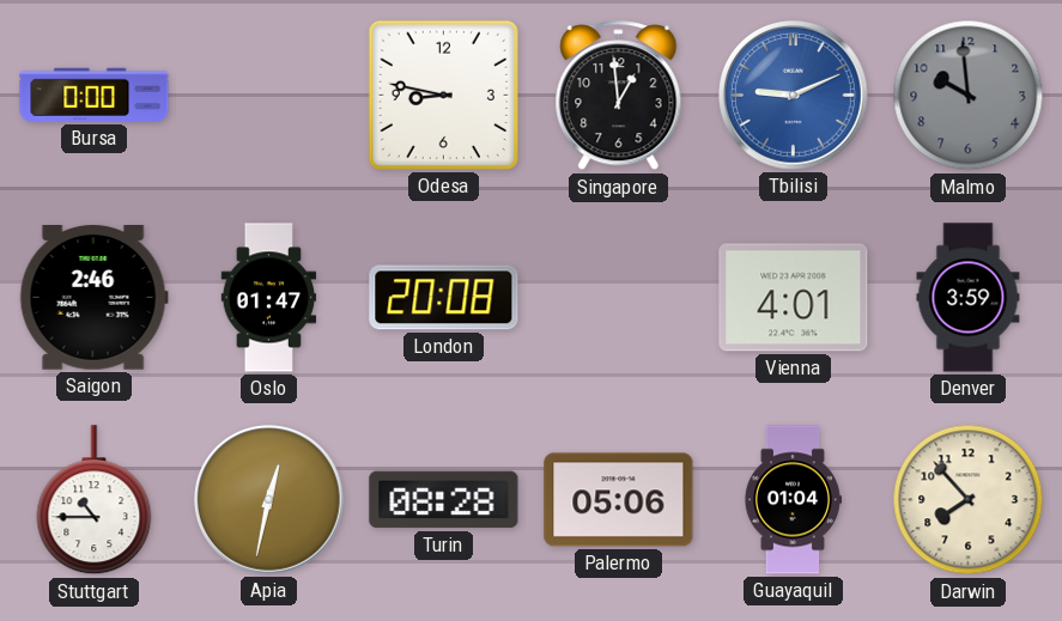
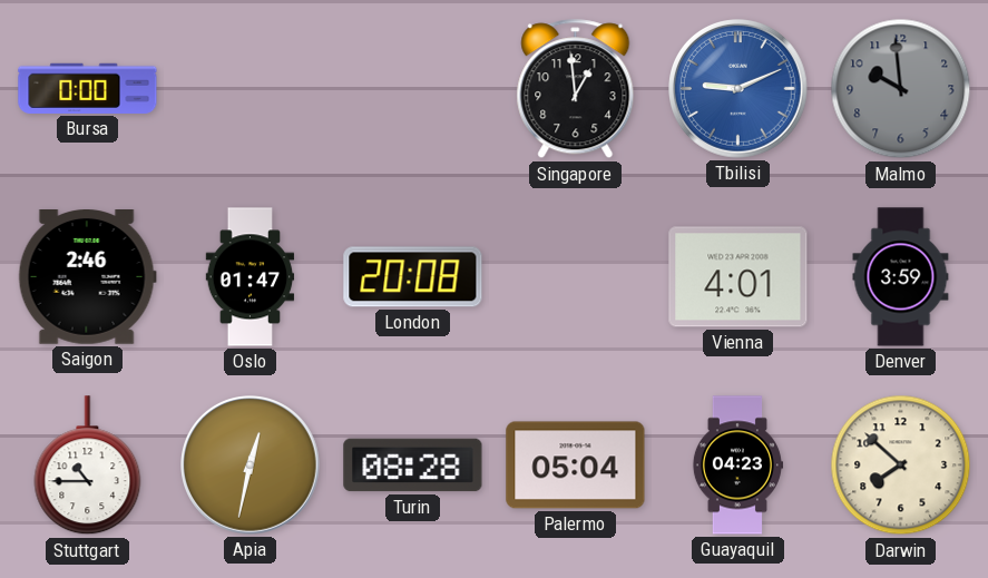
Odesa: 8:47 -> none
Palermo: 05:06 -> 05:04
Guayaquil: 01:04 -> 04:23
Darwin: 7:53 -> 7:52
